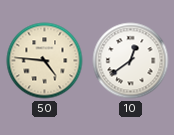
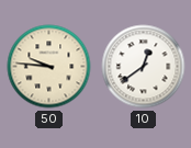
50: 4:46 -> 9:46
